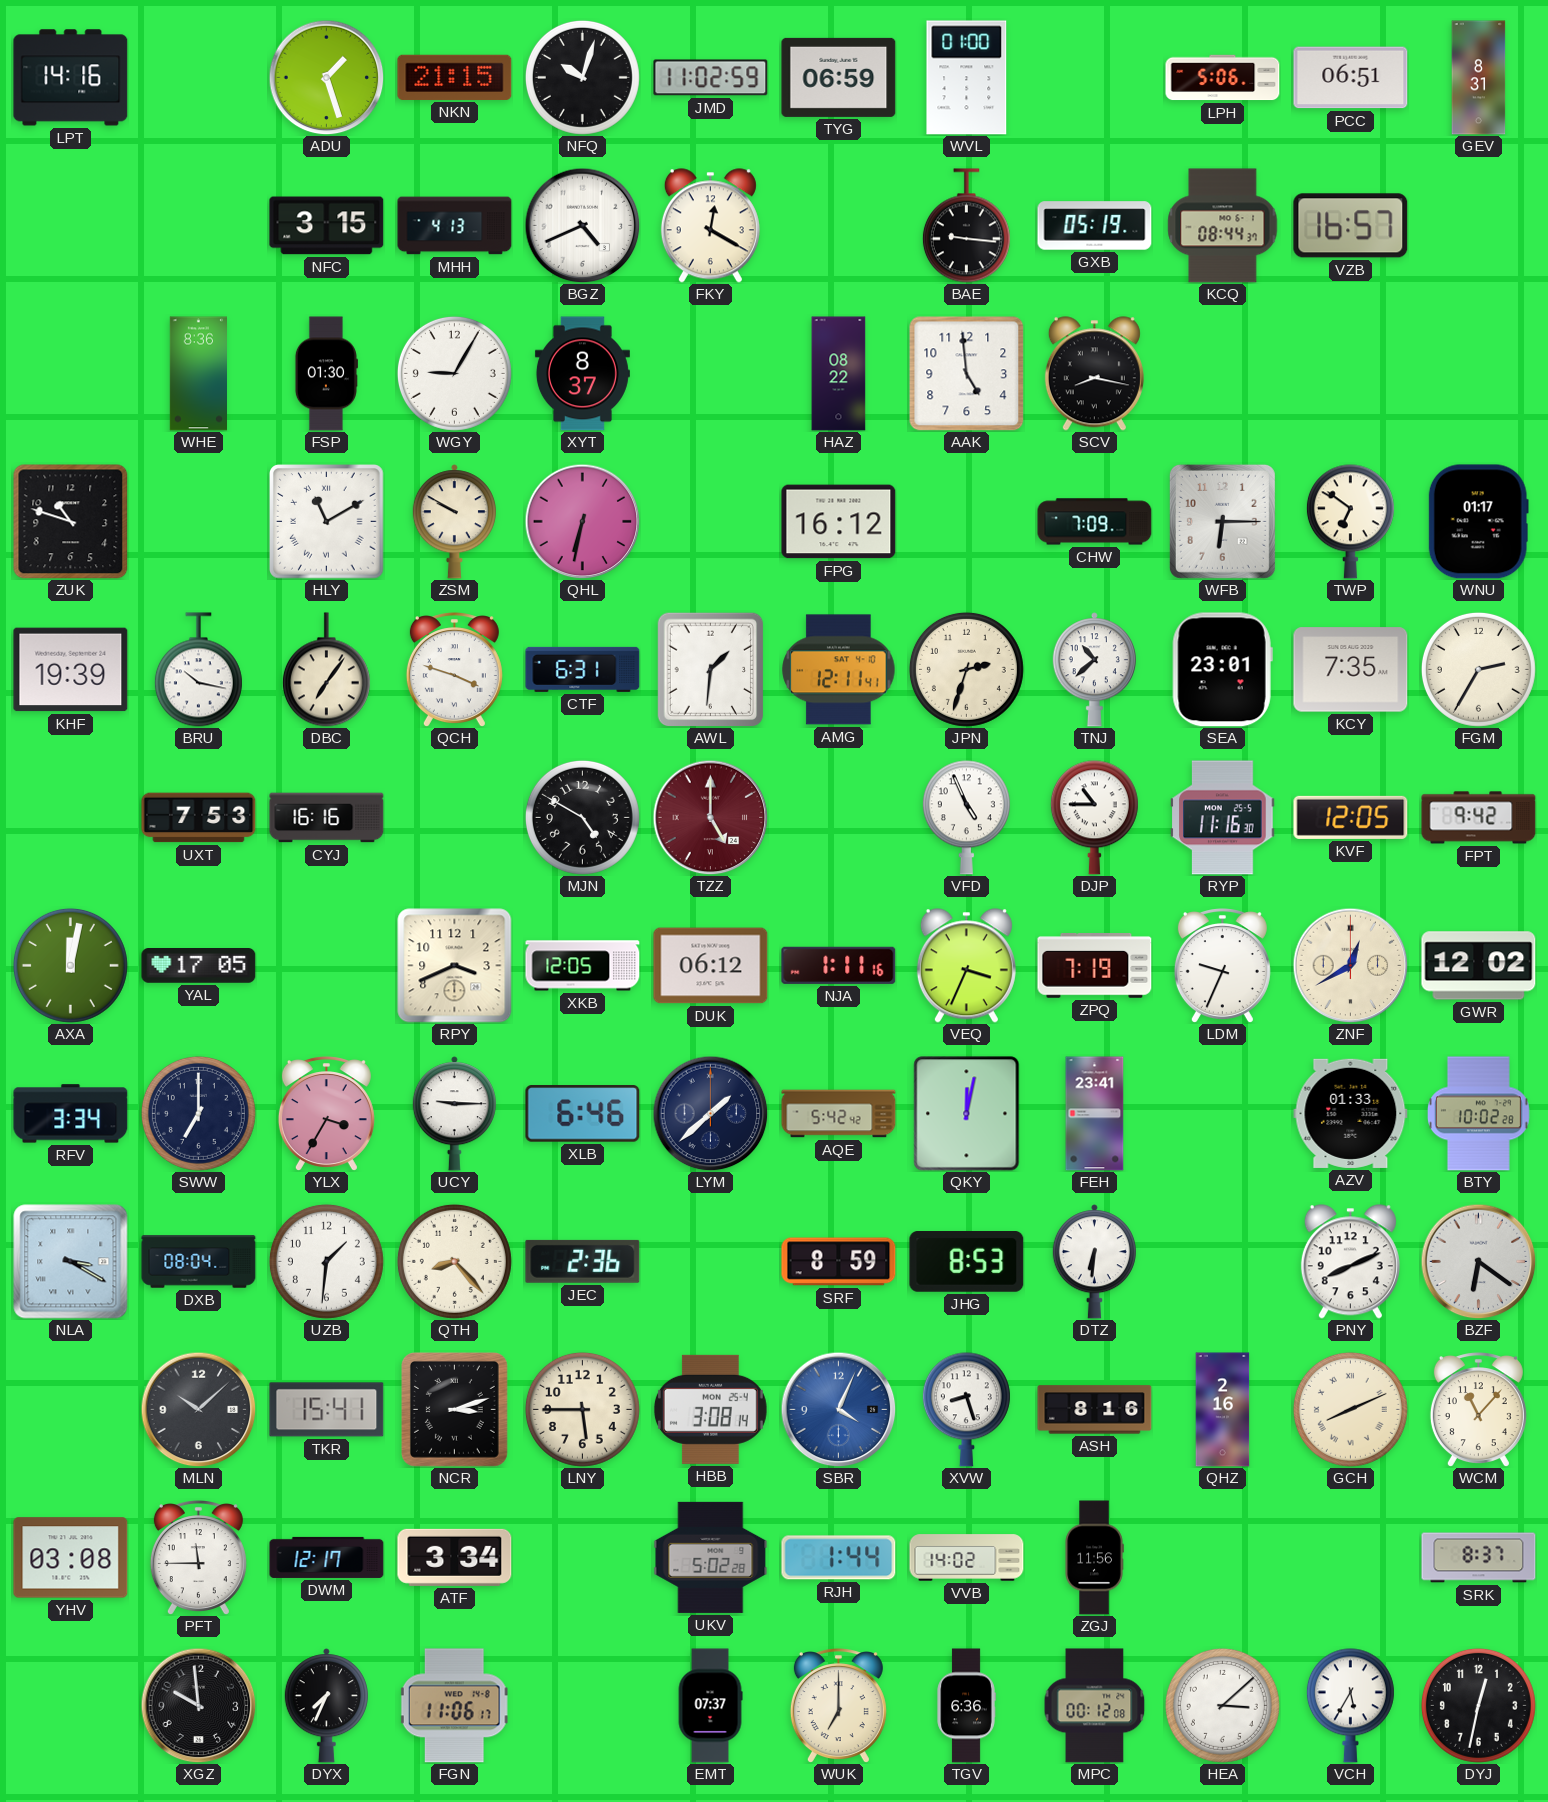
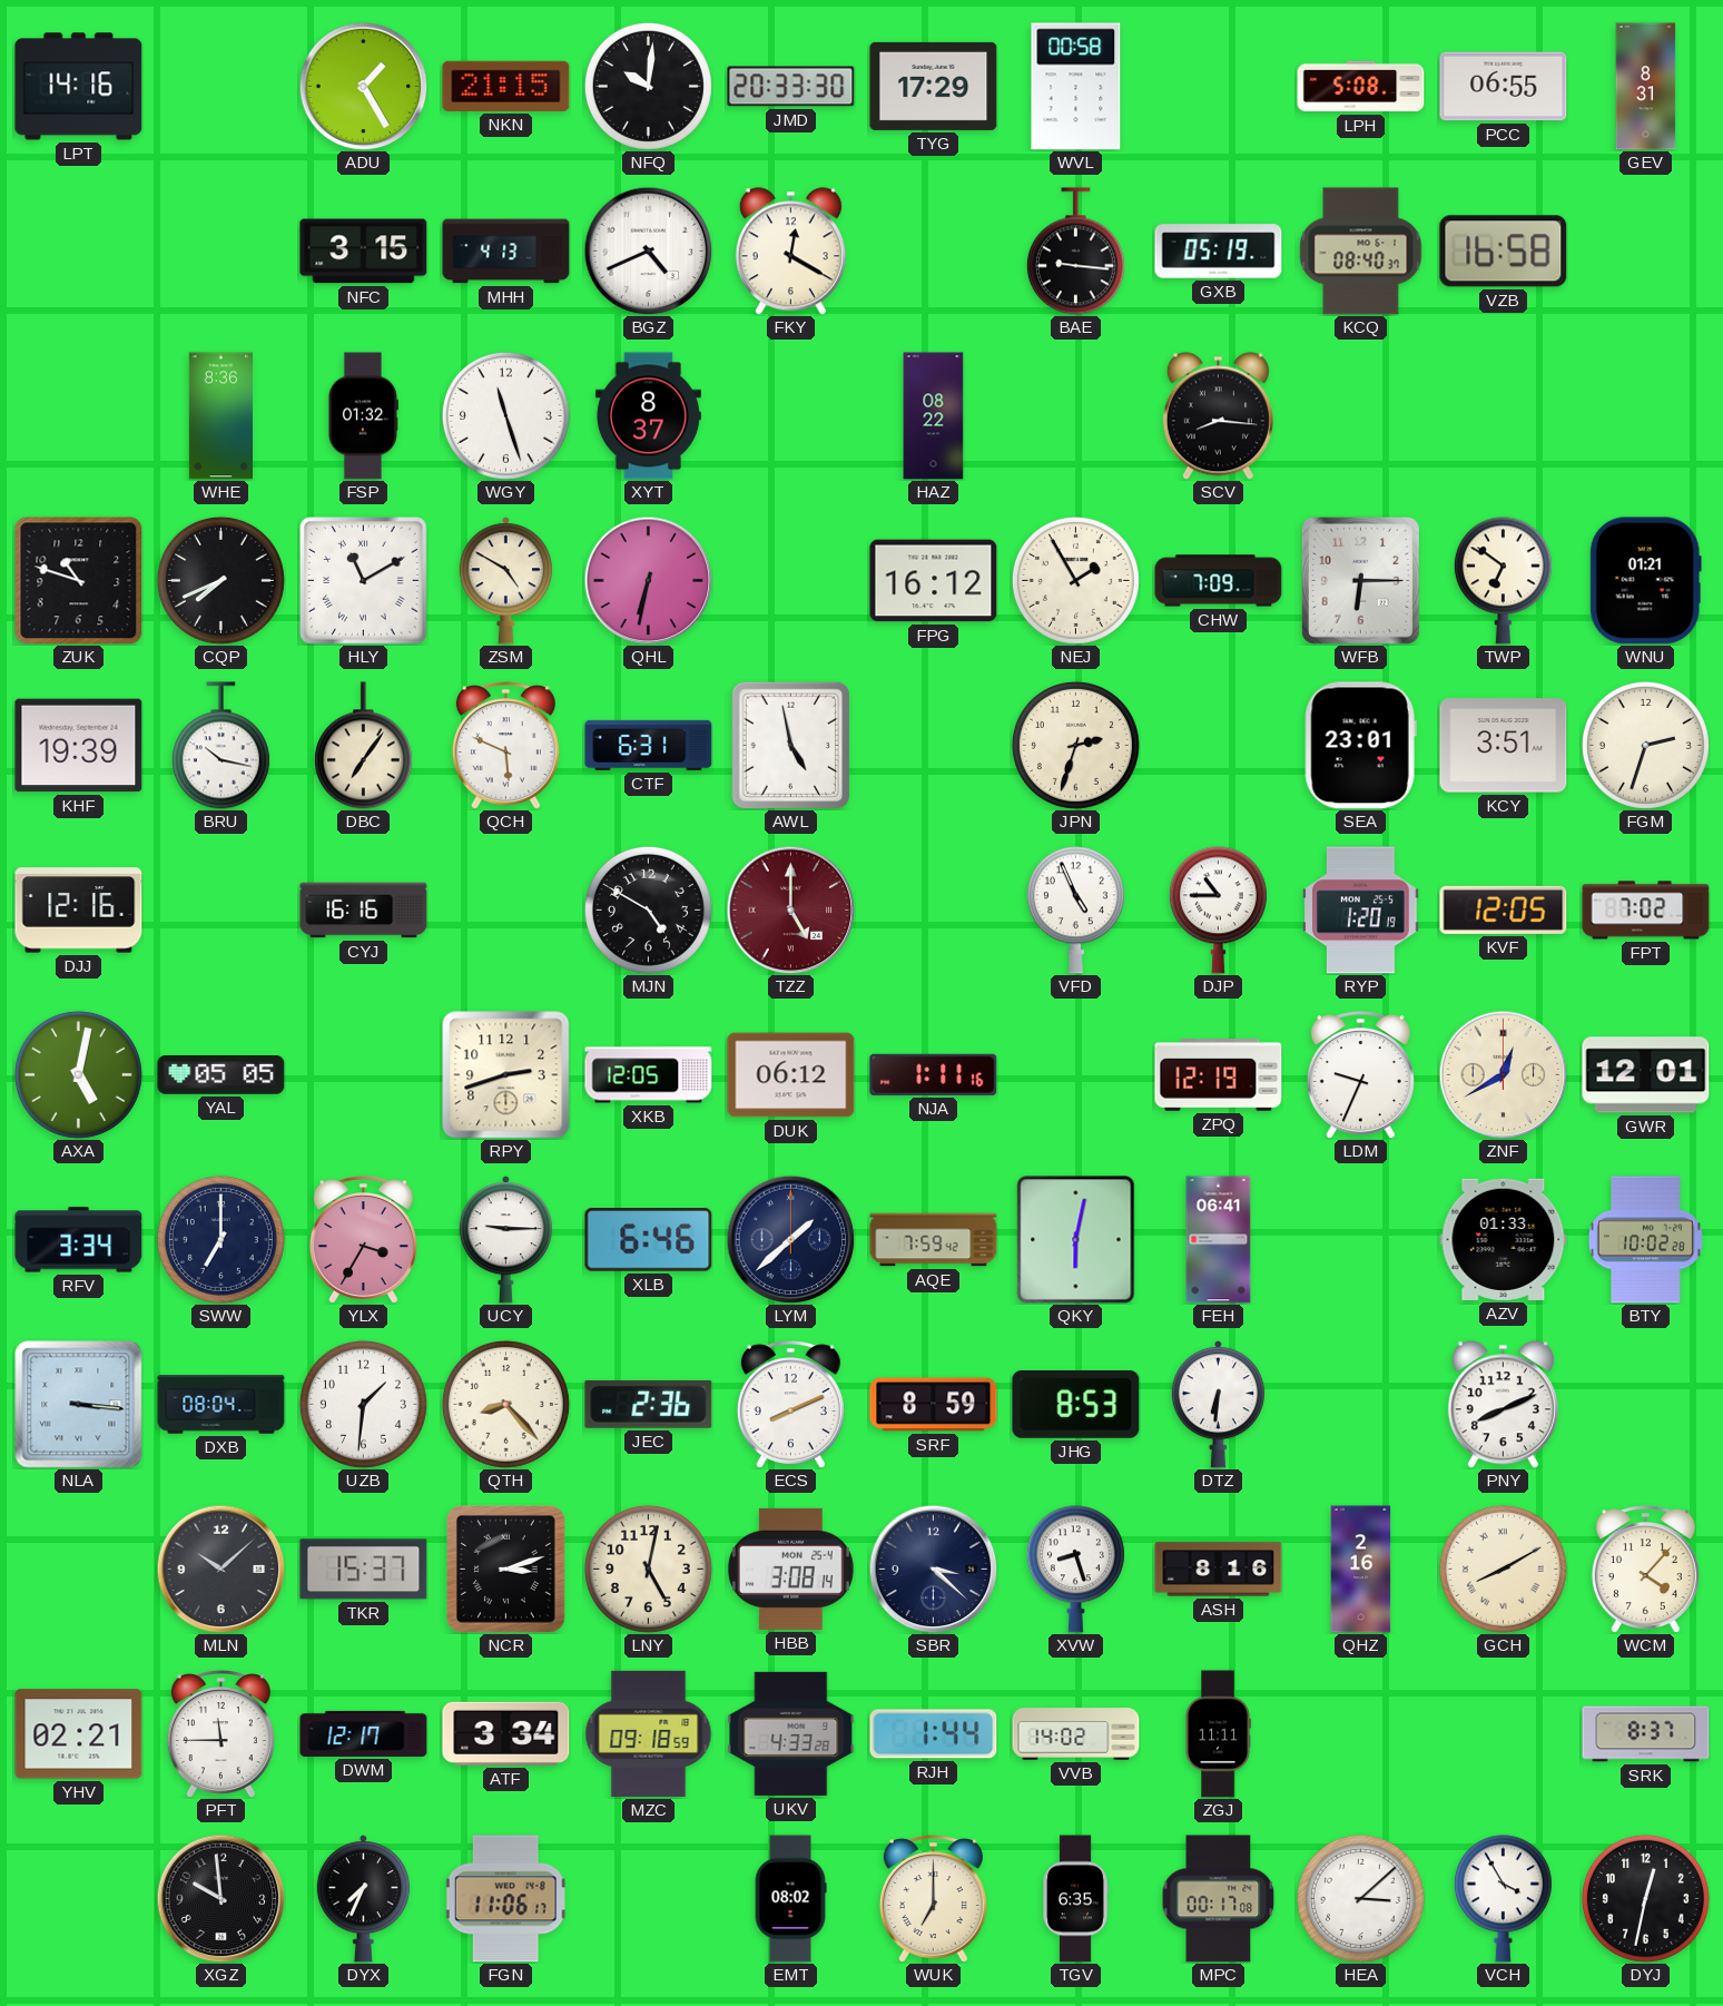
ADU: 1:27 -> 1:25
NFQ: 10:03 -> 10:01
JMD: 11:02 -> 20:33
TYG: 06:59 -> 17:29
WVL: 01:00 -> 00:58
LPH: 5:06 -> 5:08
PCC: 06:51 -> 06:55
KCQ: 08:44 -> 08:40
VZB: 16:57 -> 16:58
FSP: 01:30 -> 01:32
WGY: 9:05 -> 11:27
AAK: 4:59 -> none
SCV: 8:17 -> 8:16
CQP: none -> 7:41
ZSM: 9:50 -> 4:50
NEJ: none -> 1:55
WNU: 01:17 -> 01:21
QCH: 3:48 -> 5:49
AWL: 1:31 -> 4:58
AMG: 12:11 -> none
TNJ: 10:38 -> none
KCY: 7:35 -> 3:51
FGM: 2:35 -> 2:33
DJJ: none -> 12:16
UXT: 7:53 -> none
RYP: 11:16 -> 1:20
FPT: 9:42 -> 7:02
AXA: 12:02 -> 5:02
YAL: 17:05 -> 05:05
RPY: 3:41 -> 2:42
VEQ: 3:34 -> none
ZPQ: 7:19 -> 12:19
GWR: 12:02 -> 12:01
AQE: 5:42 -> 7:59
QKY: 12:02 -> 6:02
FEH: 23:41 -> 06:41
NLA: 3:20 -> 3:16
ECS: none -> 8:11
BZF: 6:21 -> none
TKR: 15:41 -> 15:37
LNY: 5:45 -> 5:02
SBR: 4:04 -> 3:22
SBR dial: blue -> navy
GCH: 8:11 -> 8:10
WCM: 11:07 -> 4:07
YHV: 03:08 -> 02:21
MZC: none -> 09:18
UKV: 5:02 -> 4:33
ZGJ: 11:56 -> 11:11
EMT: 07:37 -> 08:02
TGV: 6:36 -> 6:35
MPC: 00:12 -> 00:17
VCH: 5:35 -> 3:55
